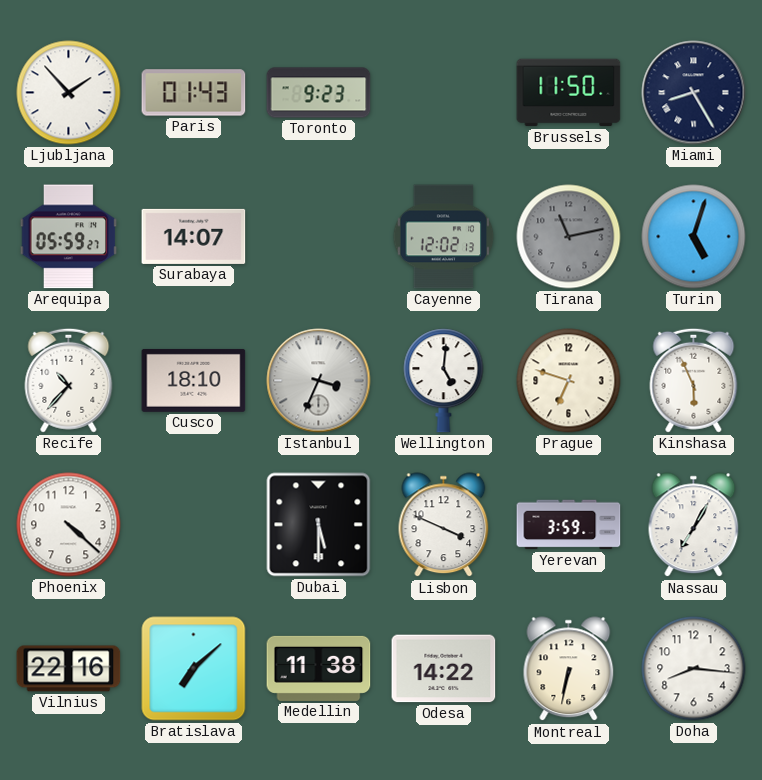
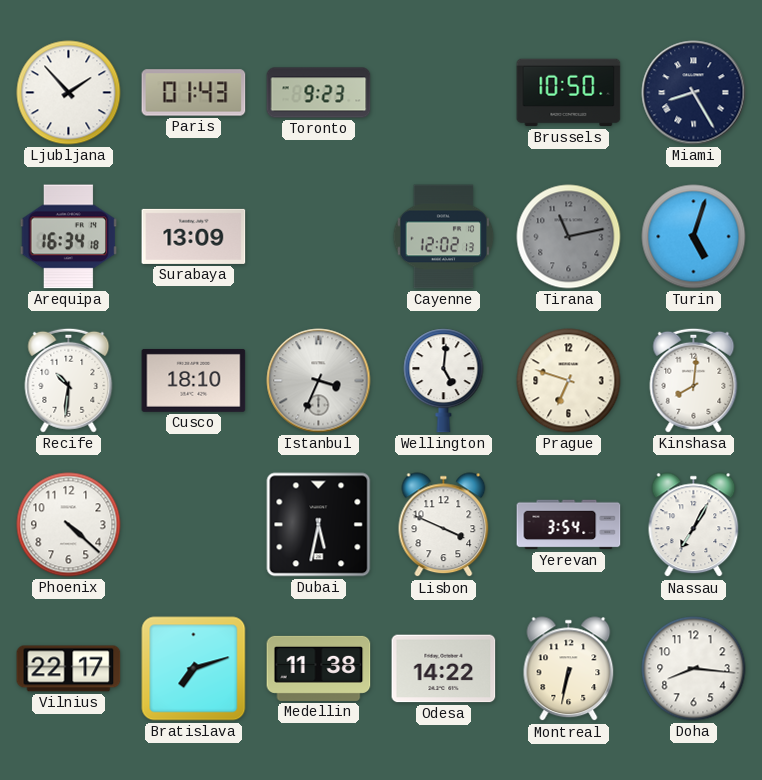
Brussels: 11:50 -> 10:50
Arequipa: 05:59 -> 16:34
Surabaya: 14:07 -> 13:09
Recife: 10:37 -> 10:31
Kinshasa: 5:56 -> 8:01
Dubai: 5:30 -> 5:32
Yerevan: 3:59 -> 3:54
Vilnius: 22:16 -> 22:17
Bratislava: 7:08 -> 7:12
